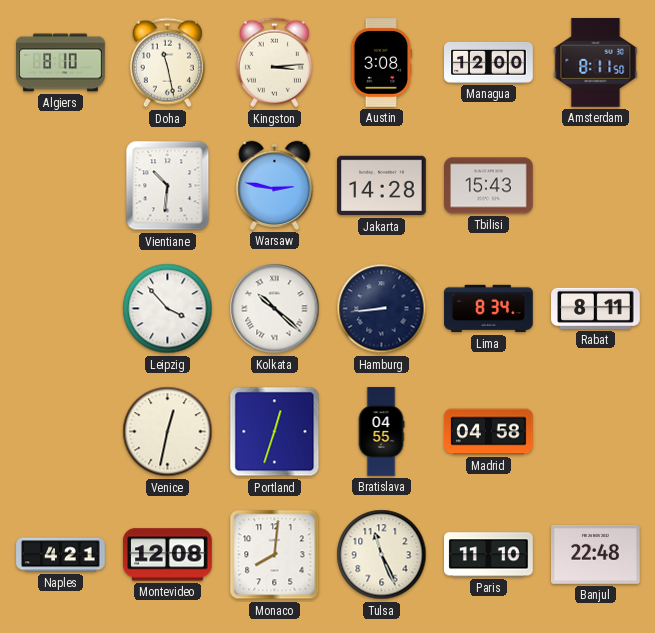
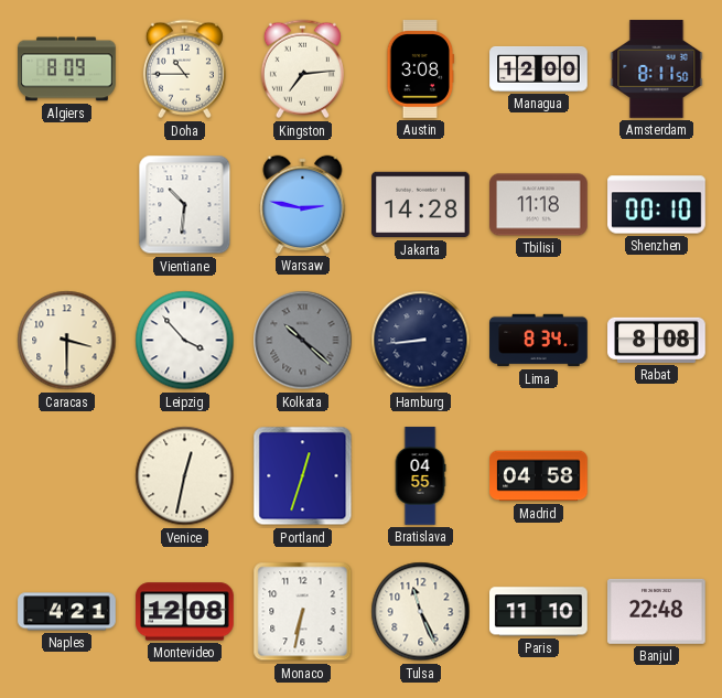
Algiers: 8:10 -> 8:09
Doha: 11:28 -> 10:45
Kingston: 3:14 -> 7:14
Tbilisi: 15:43 -> 11:18
Shenzhen: none -> 00:10
Caracas: none -> 3:30
Kolkata dial: white -> grey
Rabat: 8:11 -> 8:08
Monaco: 8:01 -> 6:32
